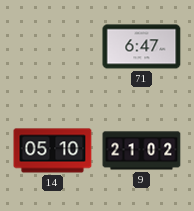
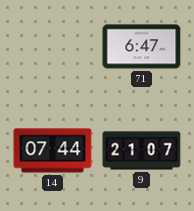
14: 05:10 -> 07:44
9: 21:02 -> 21:07
